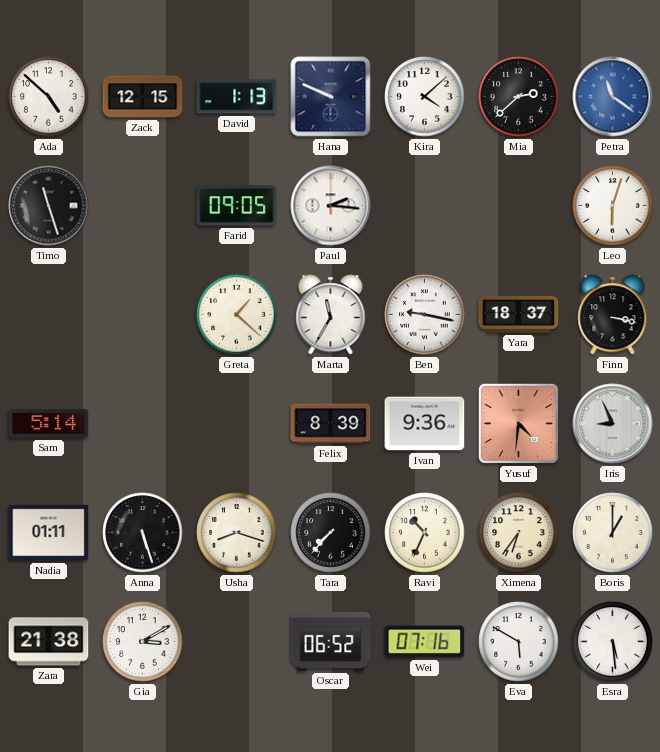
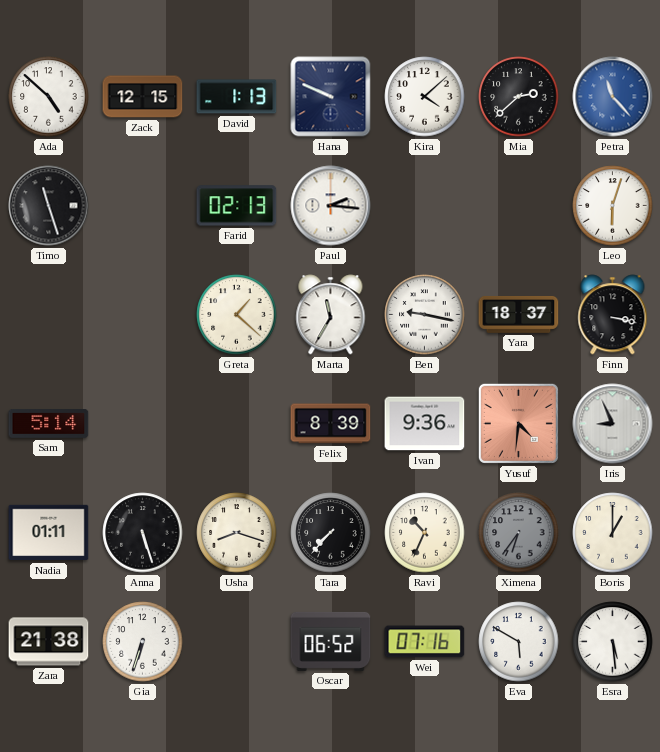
Petra: 11:21 -> 11:23
Farid: 09:05 -> 02:13
Ximena dial: cream -> grey
Gia: 3:10 -> 6:33
